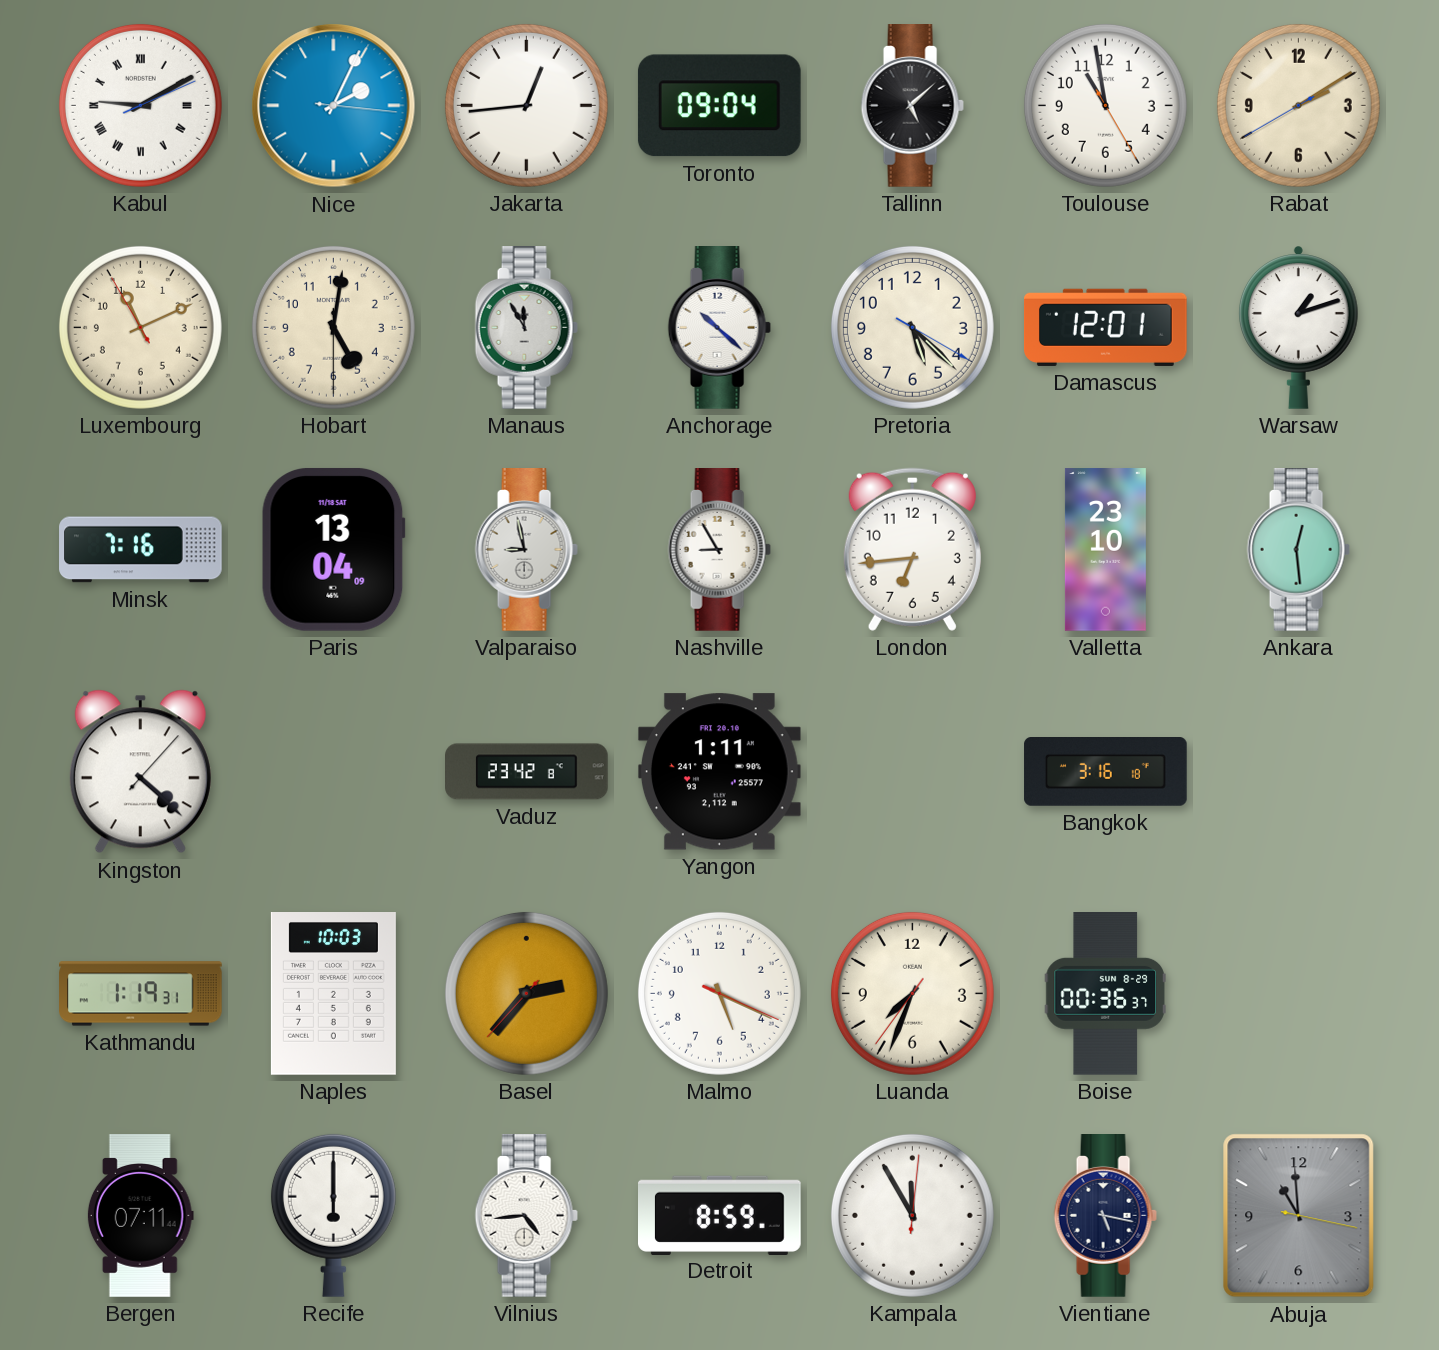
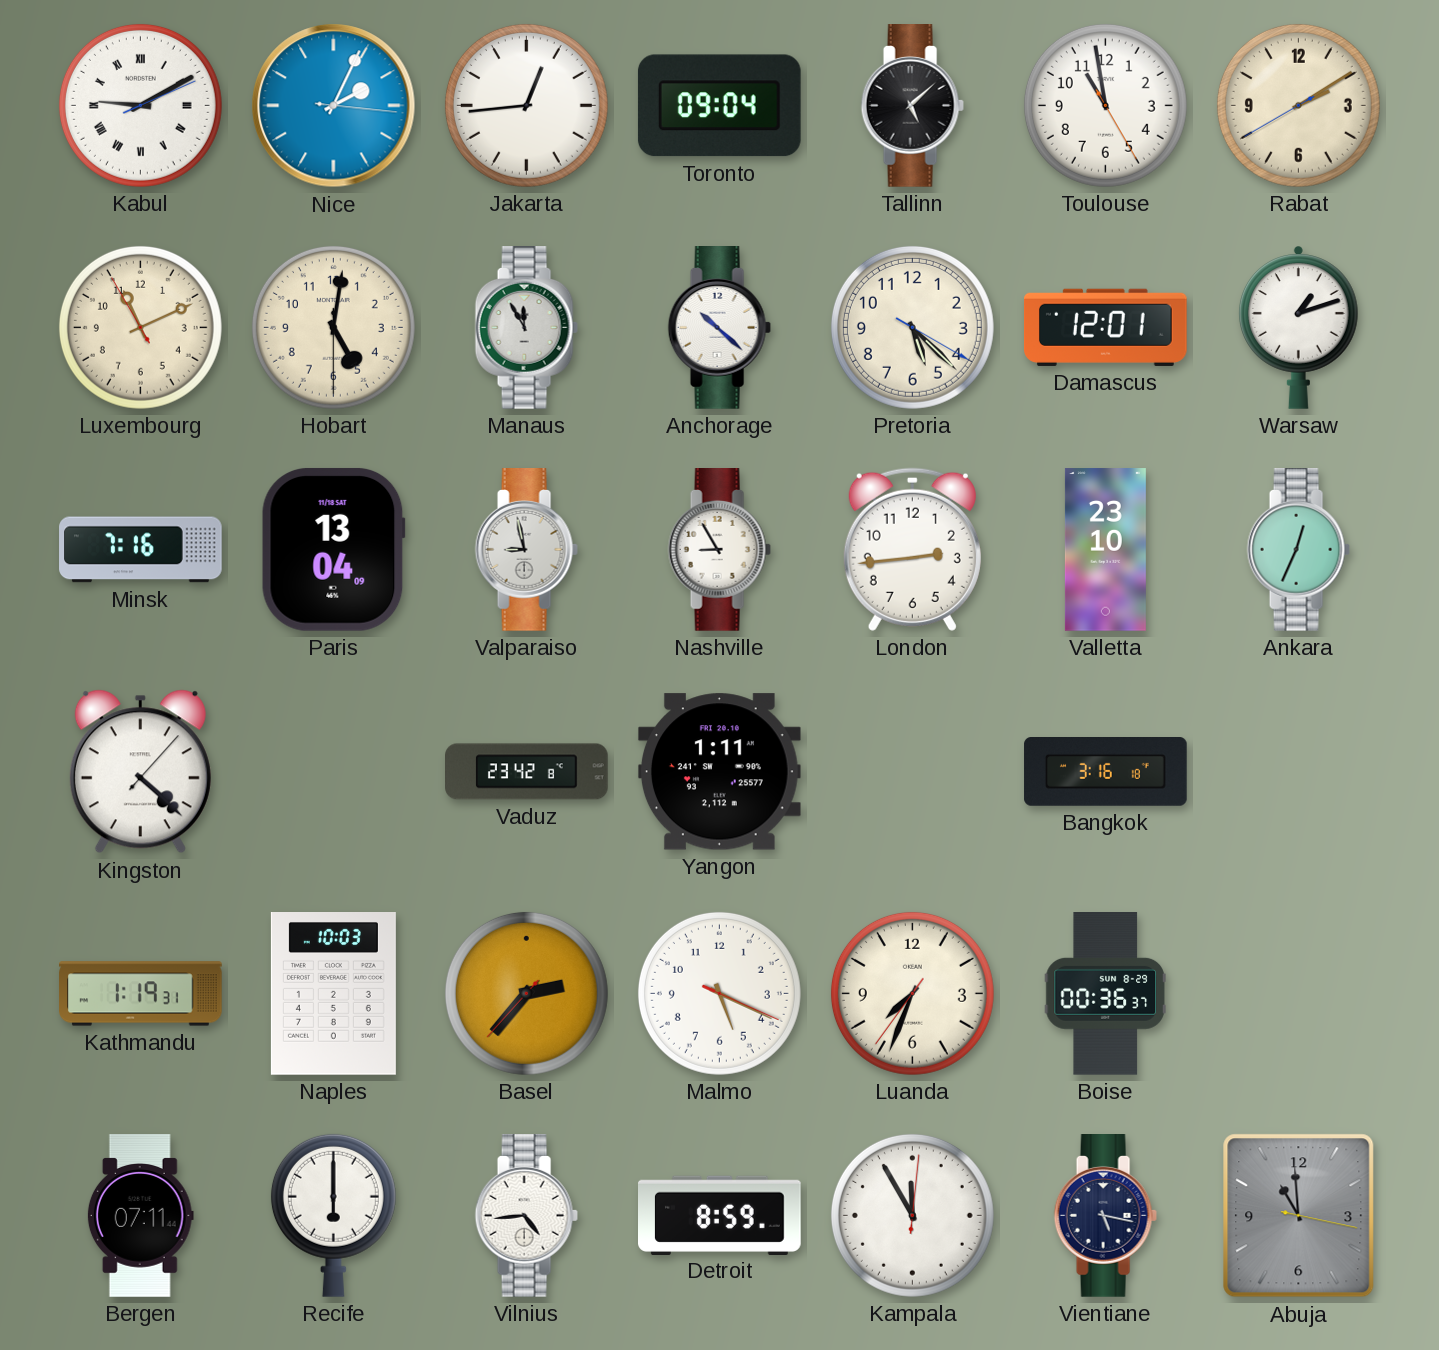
London: 6:44 -> 2:44
Ankara: 12:29 -> 12:34
